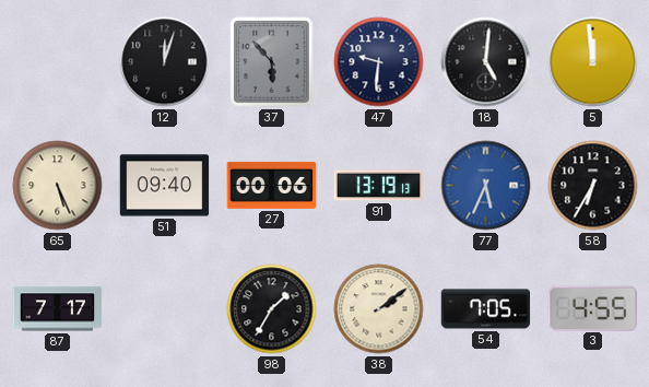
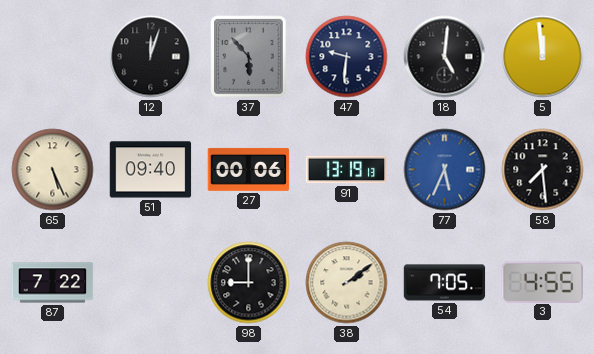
58: 6:35 -> 7:29
87: 7:17 -> 7:22
98: 1:35 -> 9:00
